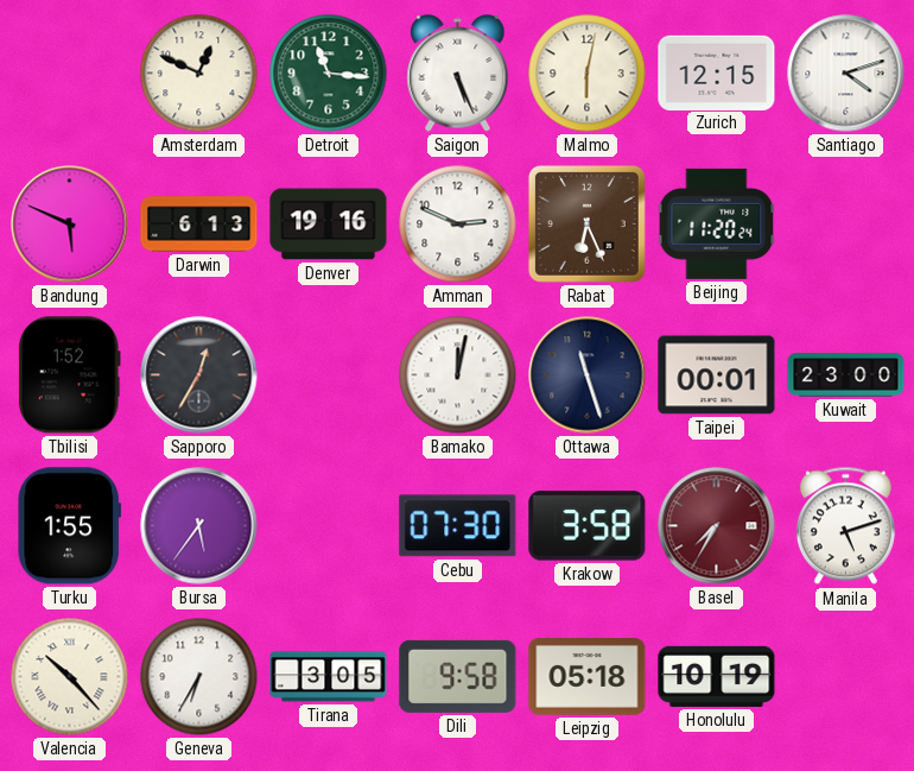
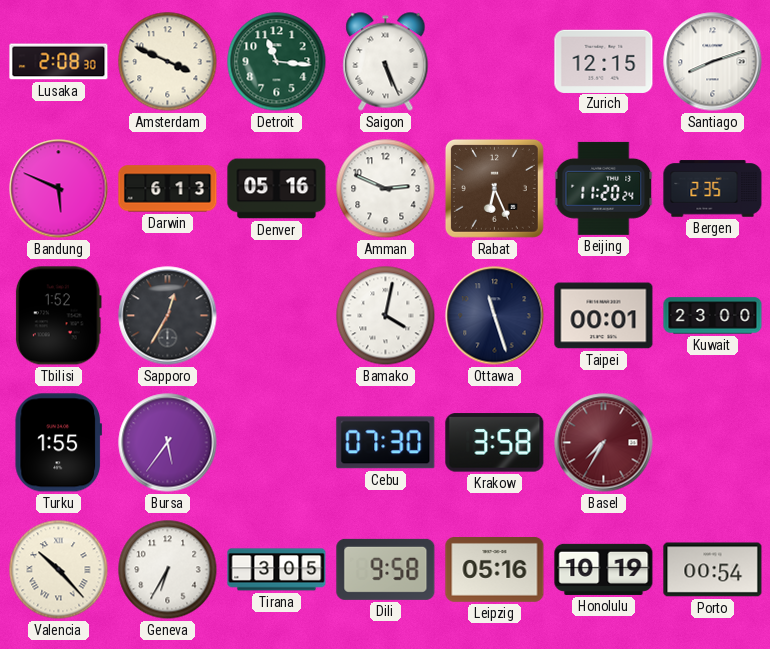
Lusaka: none -> 2:08
Amsterdam: 12:49 -> 3:49
Malmo: 6:02 -> none
Santiago: 4:12 -> 8:12
Denver: 19:16 -> 05:16
Bergen: none -> 2:35
Bamako: 12:02 -> 4:02
Manila: 5:12 -> none
Leipzig: 05:18 -> 05:16
Porto: none -> 00:54
